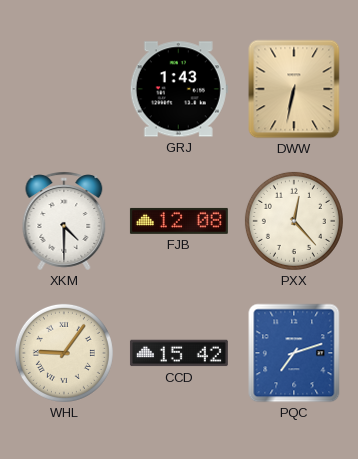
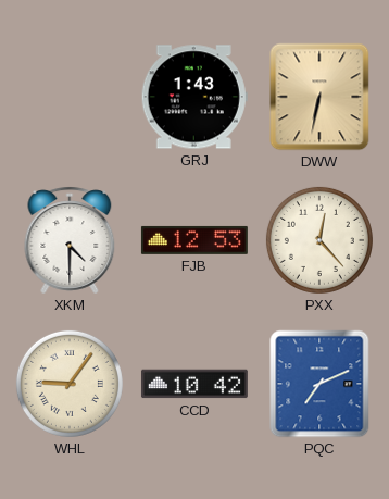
FJB: 12:08 -> 12:53
CCD: 15:42 -> 10:42
PQC: 7:12 -> 7:11
